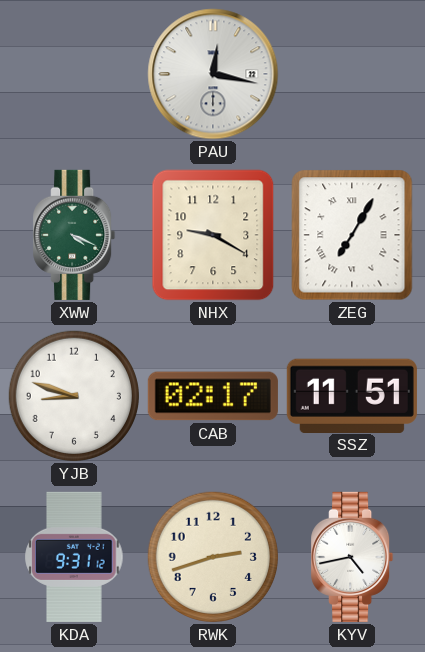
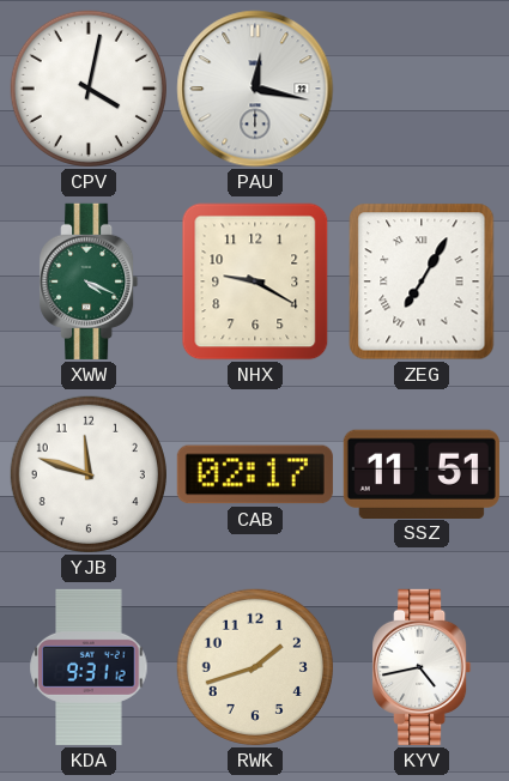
CPV: none -> 4:02
YJB: 8:48 -> 11:48
RWK: 2:42 -> 1:42
